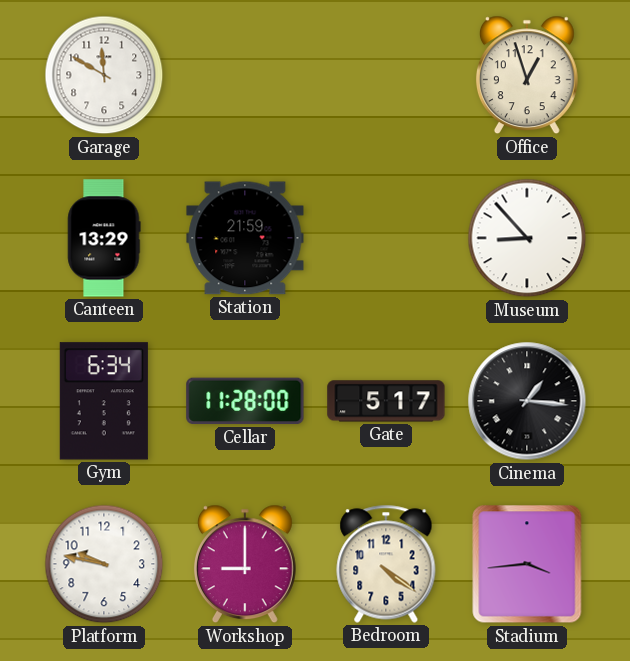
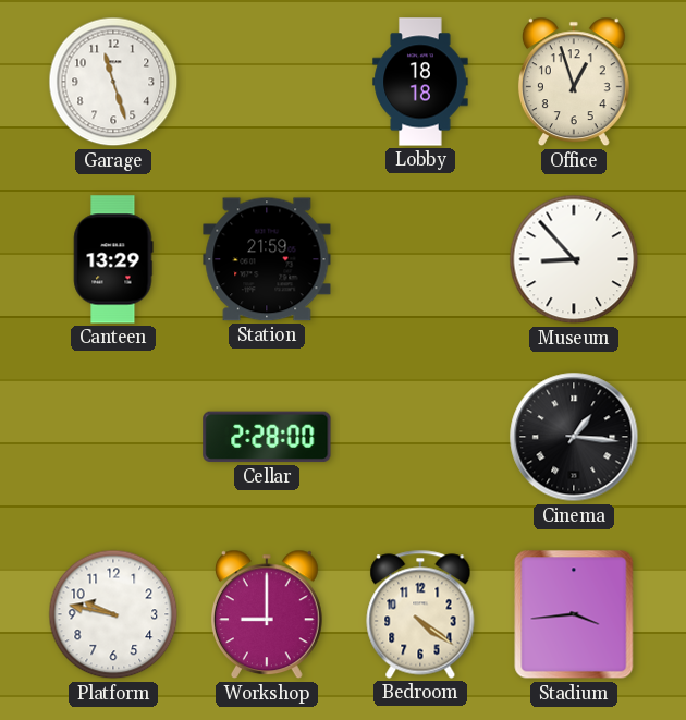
Garage: 11:50 -> 11:27
Lobby: none -> 18:18
Gym: 6:34 -> none
Cellar: 11:28 -> 2:28
Gate: 5:17 -> none
